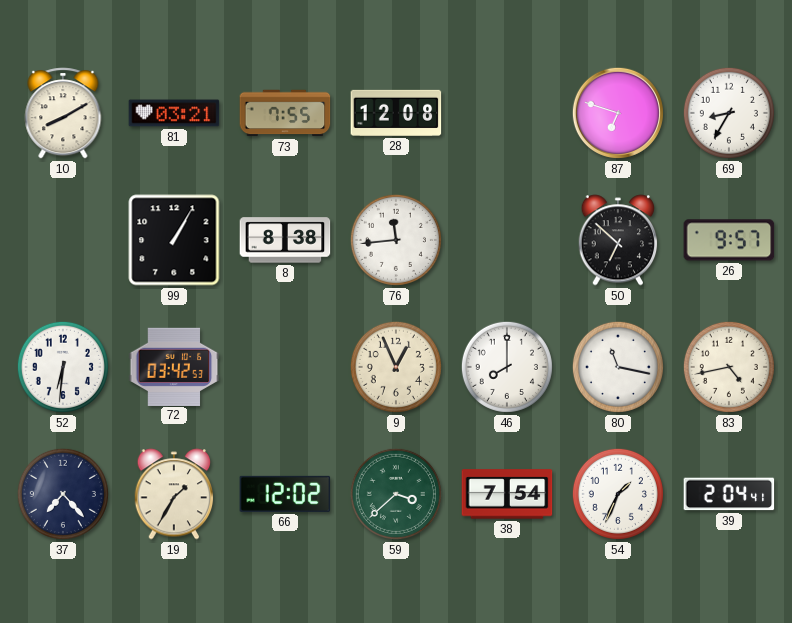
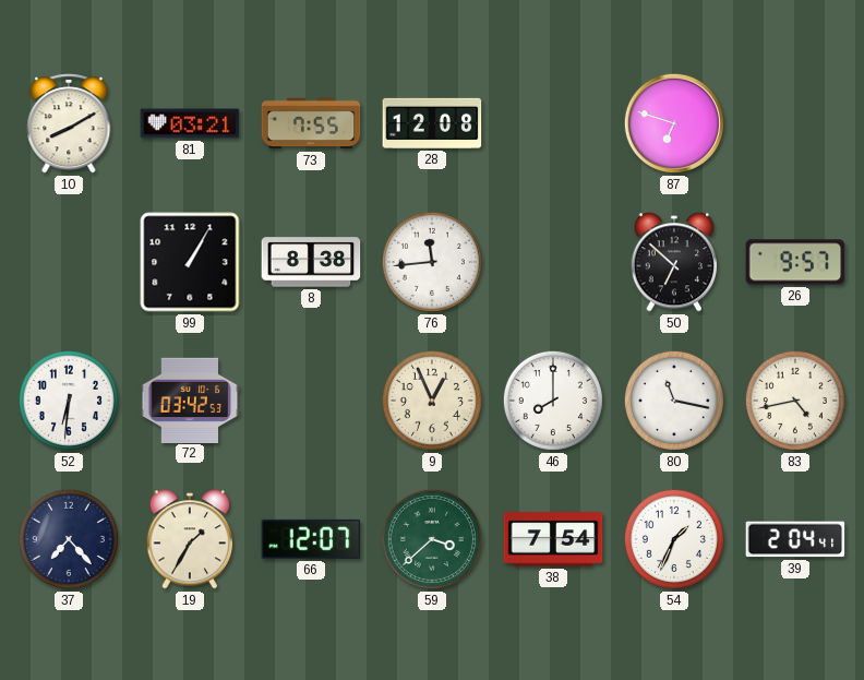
69: 8:35 -> none
66: 12:02 -> 12:07
